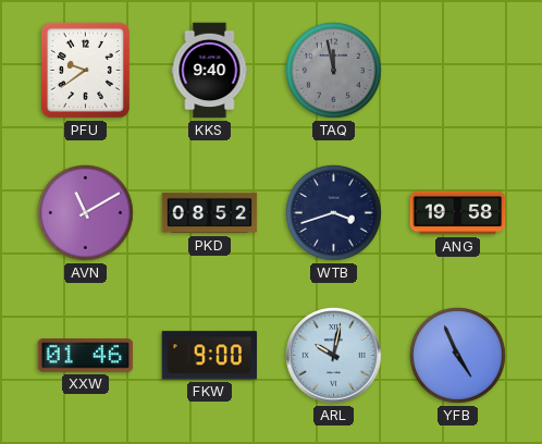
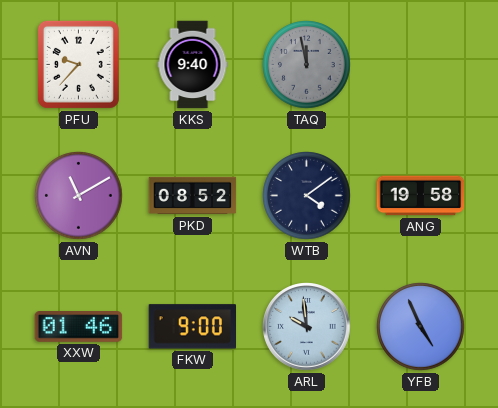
PFU: 9:39 -> 9:37
WTB: 3:42 -> 4:09
ARL: 10:02 -> 9:59
